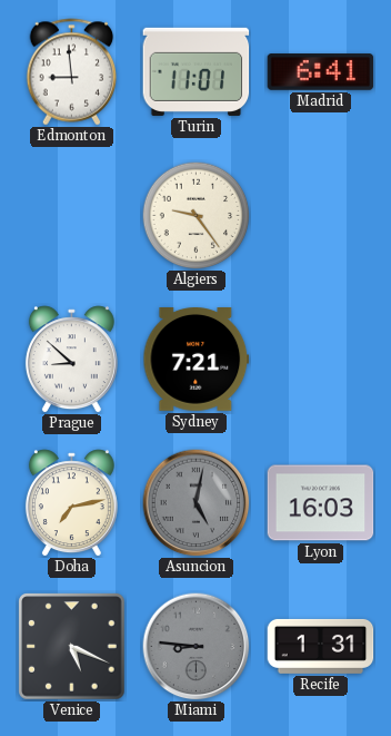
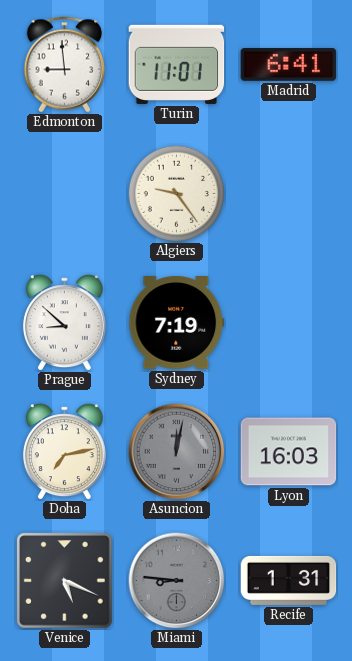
Sydney: 7:21 -> 7:19
Asuncion: 5:02 -> 12:02
